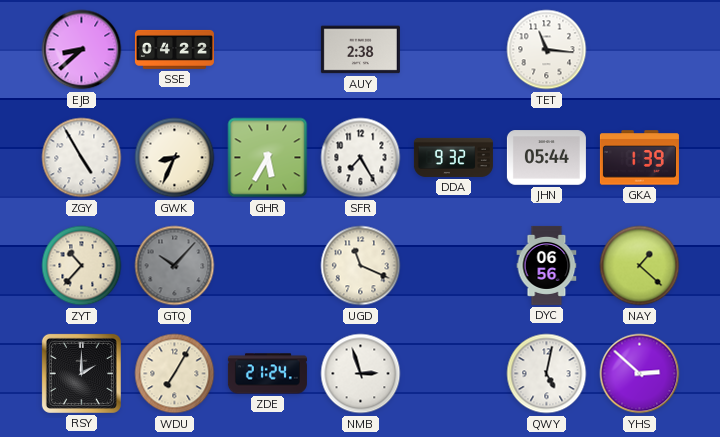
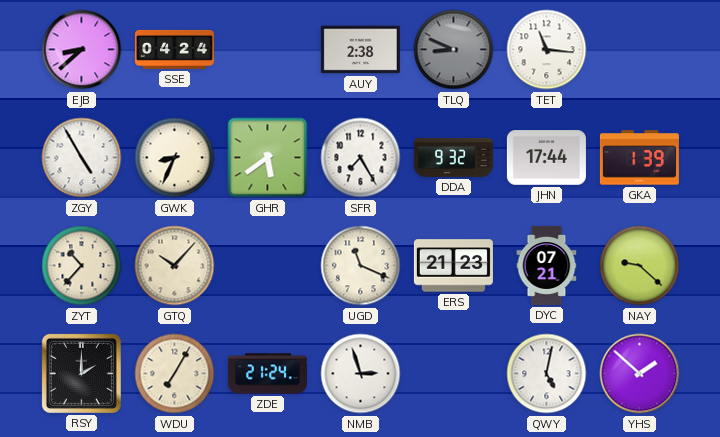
SSE: 04:22 -> 04:24
TLQ: none -> 8:49
GHR: 5:35 -> 5:39
JHN: 05:44 -> 17:44
GTQ dial: grey -> cream
ERS: none -> 21:23
DYC: 06:56 -> 07:21
NAY: 1:22 -> 9:22
YHS: 2:52 -> 1:52
